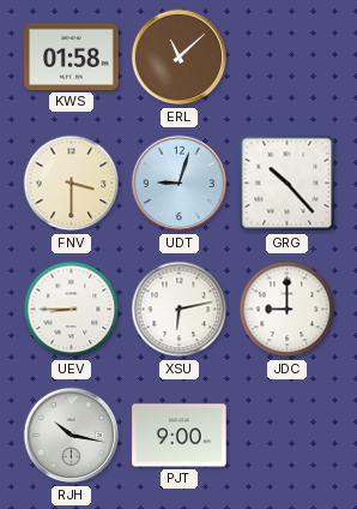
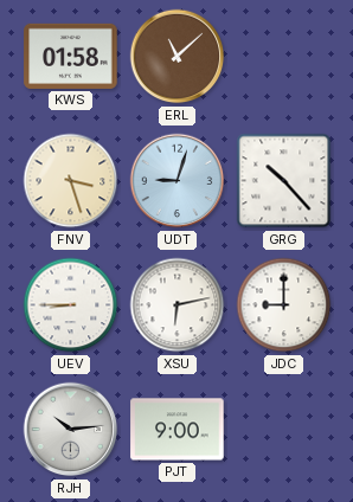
FNV: 3:30 -> 3:27
RJH: 10:17 -> 10:14
